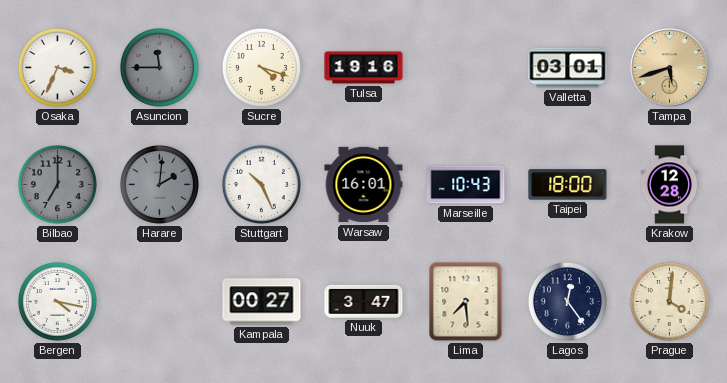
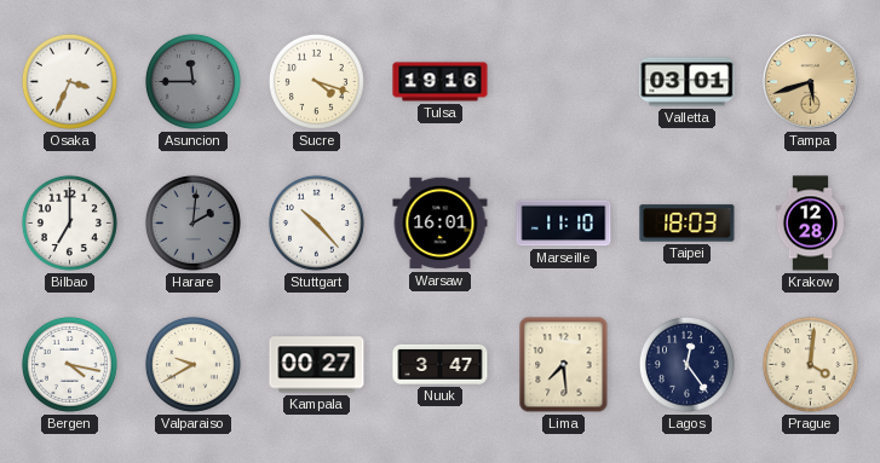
Bilbao dial: grey -> white
Stuttgart: 10:26 -> 10:23
Marseille: 10:43 -> 11:10
Taipei: 18:00 -> 18:03
Valparaiso: none -> 9:40
